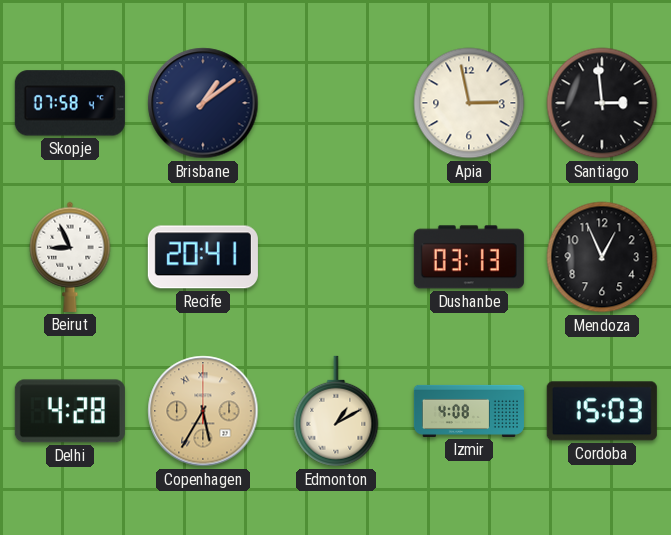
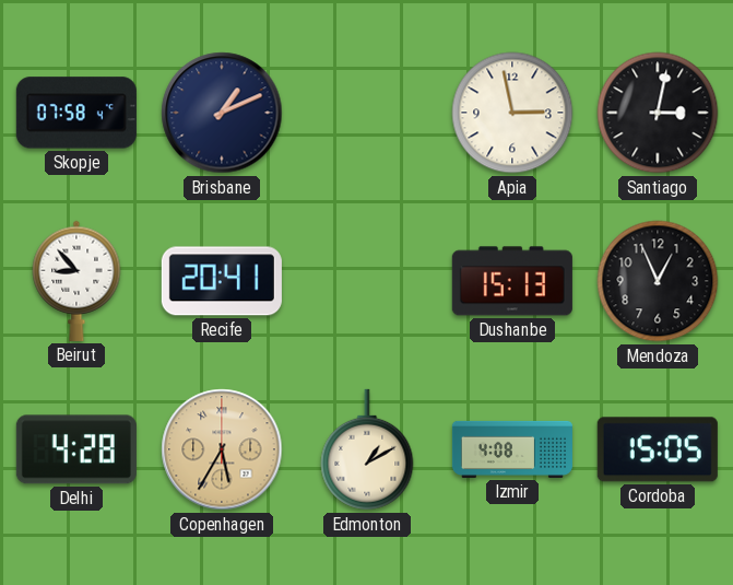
Brisbane: 1:09 -> 1:11
Santiago: 2:59 -> 3:02
Beirut: 8:56 -> 8:53
Dushanbe: 03:13 -> 15:13
Cordoba: 15:03 -> 15:05
